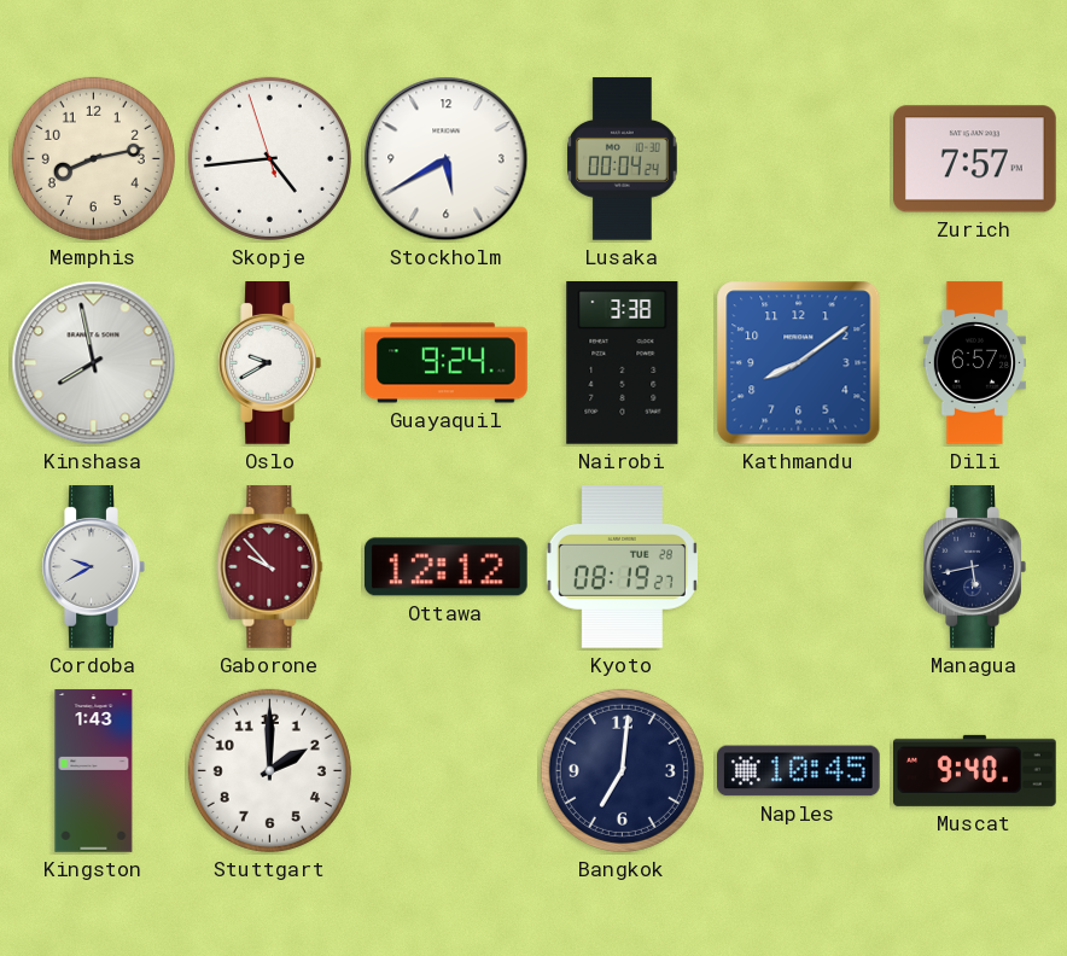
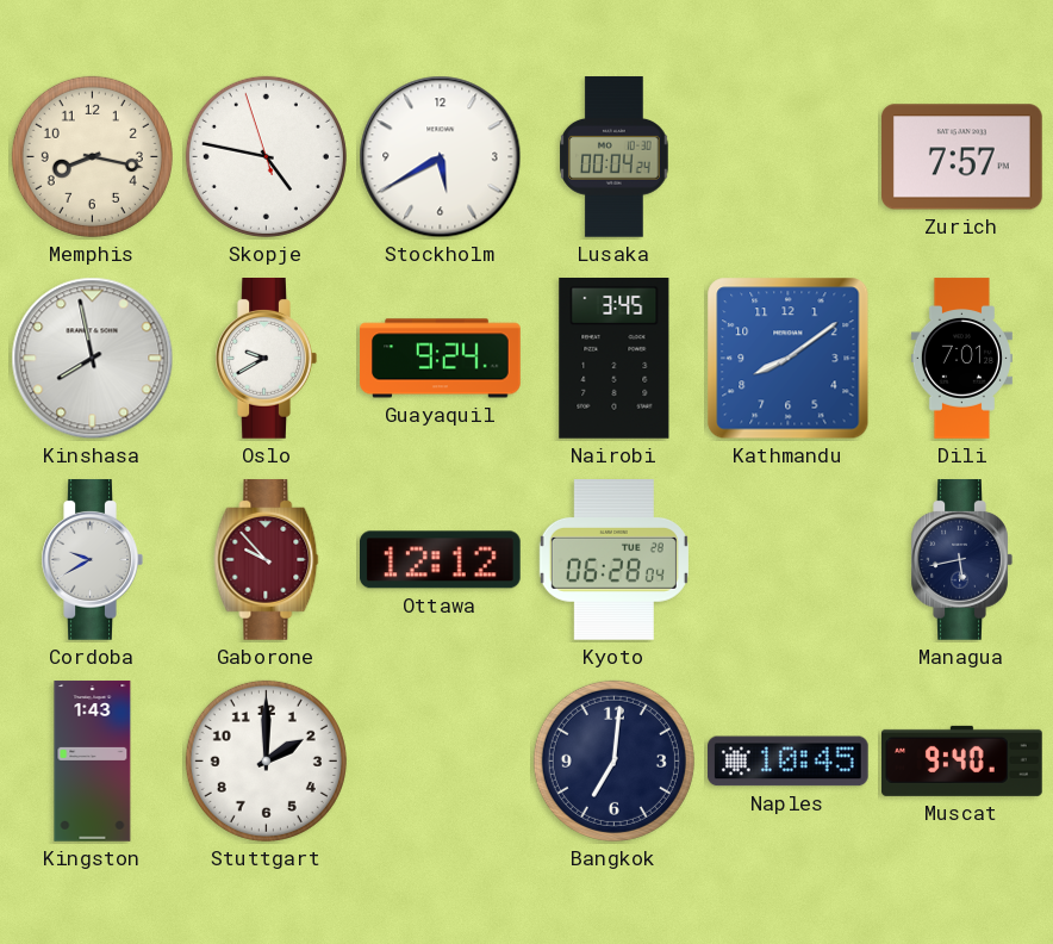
Memphis: 8:13 -> 8:17
Skopje: 4:43 -> 4:46
Nairobi: 3:38 -> 3:45
Dili: 6:57 -> 7:01
Kyoto: 08:19 -> 06:28
